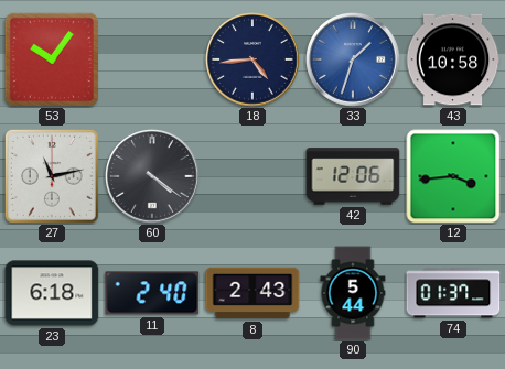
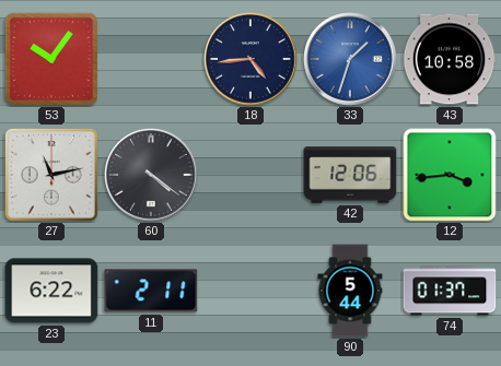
23: 6:18 -> 6:22
11: 2:40 -> 2:11
8: 2:43 -> none
